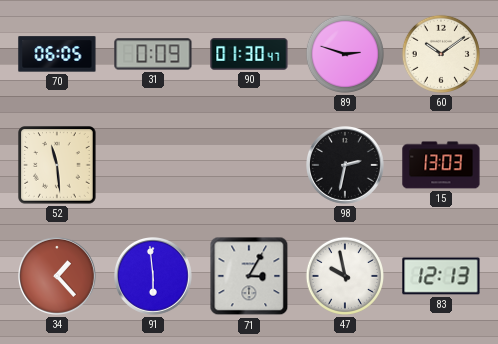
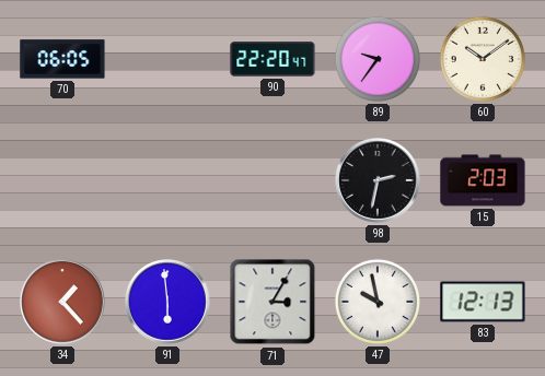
31: 0:09 -> none
90: 01:30 -> 22:20
89: 2:48 -> 9:36
52: 11:29 -> none
15: 13:03 -> 2:03
